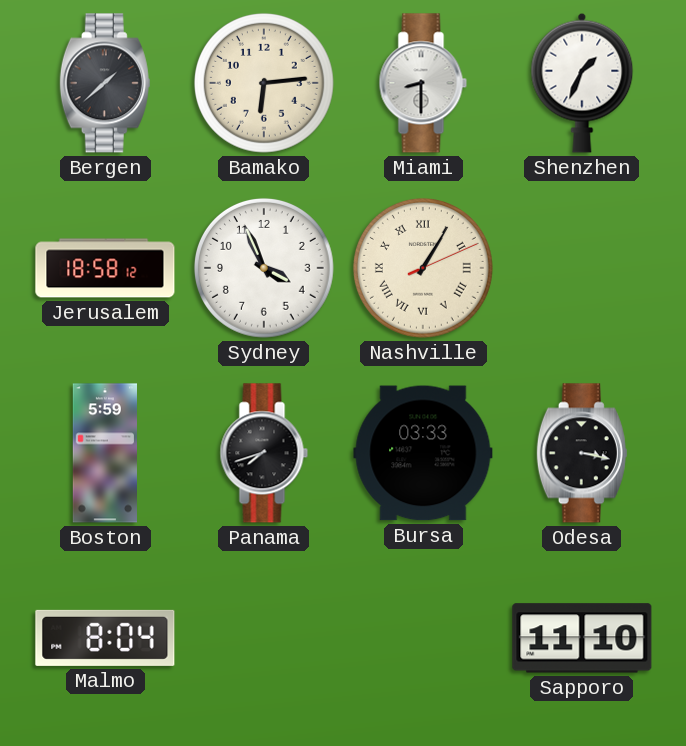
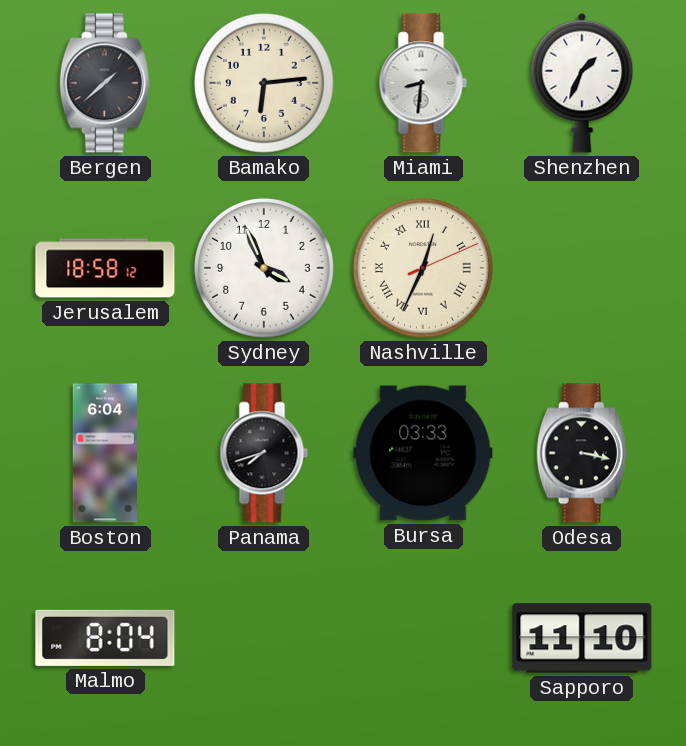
Miami: 8:30 -> 8:31
Nashville: 1:05 -> 12:34
Boston: 5:59 -> 6:04
